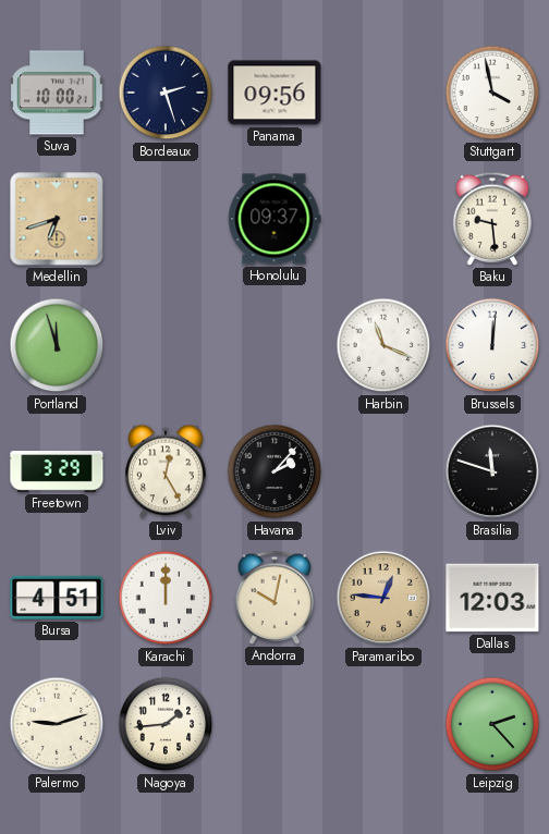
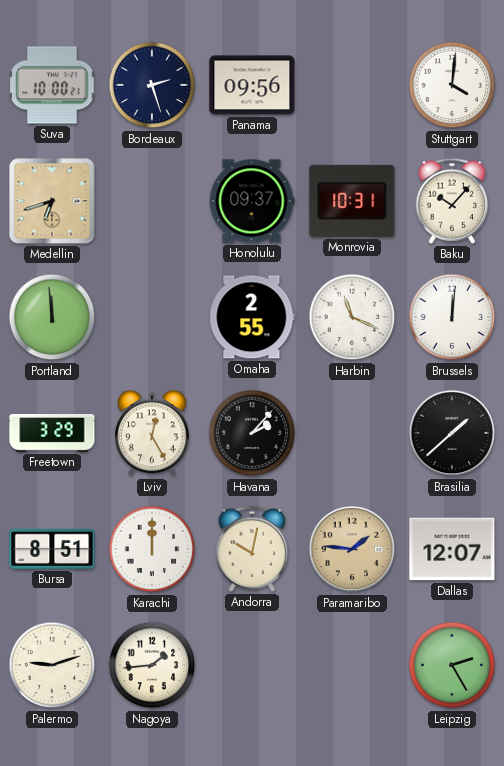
Stuttgart: 3:58 -> 4:01
Monrovia: none -> 10:31
Baku: 9:29 -> 10:07
Portland: 11:57 -> 11:59
Omaha: none -> 2:55
Brasilia: 11:48 -> 1:38
Bursa: 4:51 -> 8:51
Paramaribo: 12:46 -> 1:46
Dallas: 12:03 -> 12:07
Leipzig: 2:23 -> 2:25
